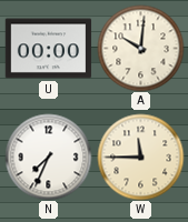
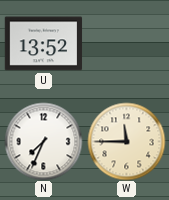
U: 00:00 -> 13:52
A: 10:01 -> none
